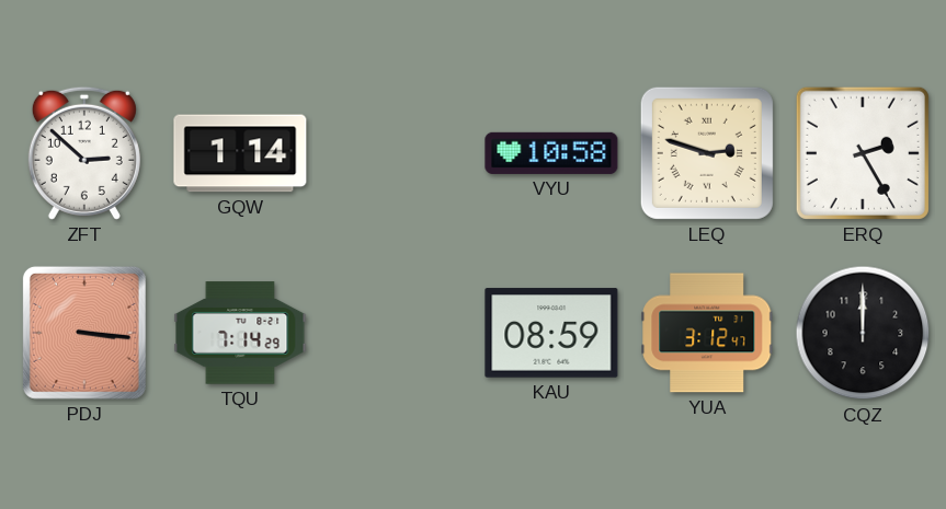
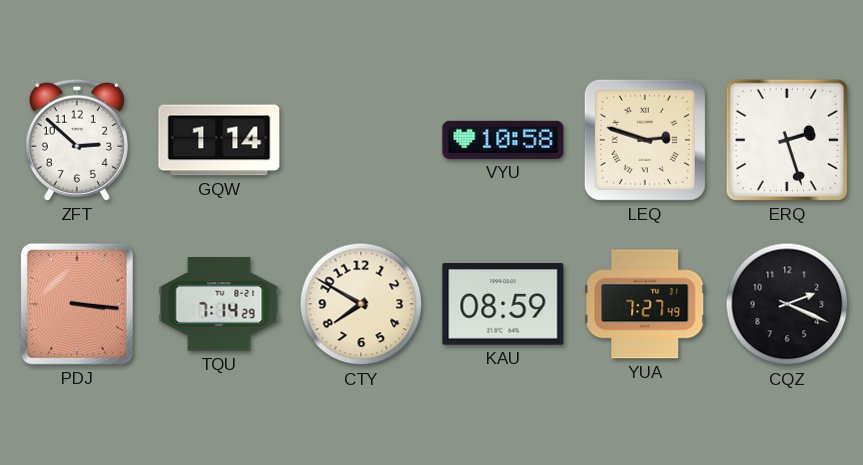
ERQ: 2:25 -> 2:27
CTY: none -> 7:50
YUA: 3:12 -> 7:27
CQZ: 12:00 -> 2:19
